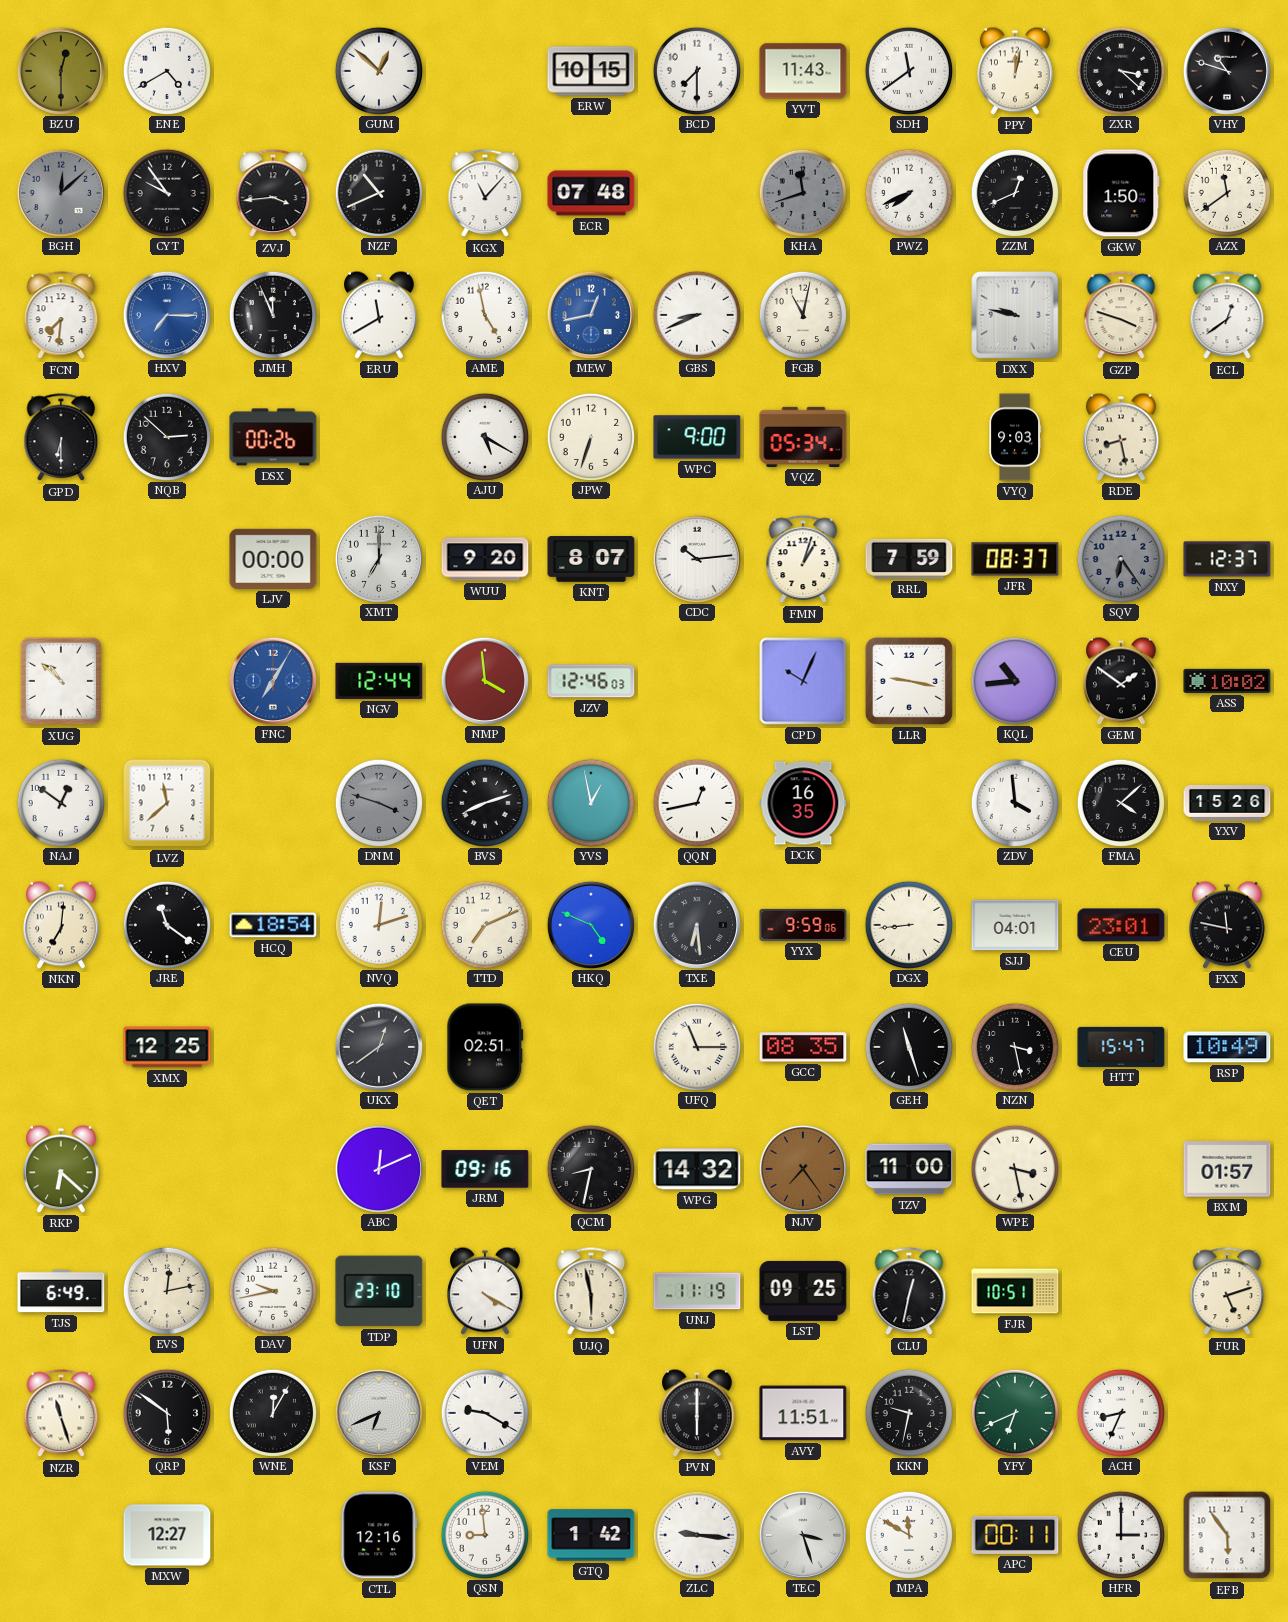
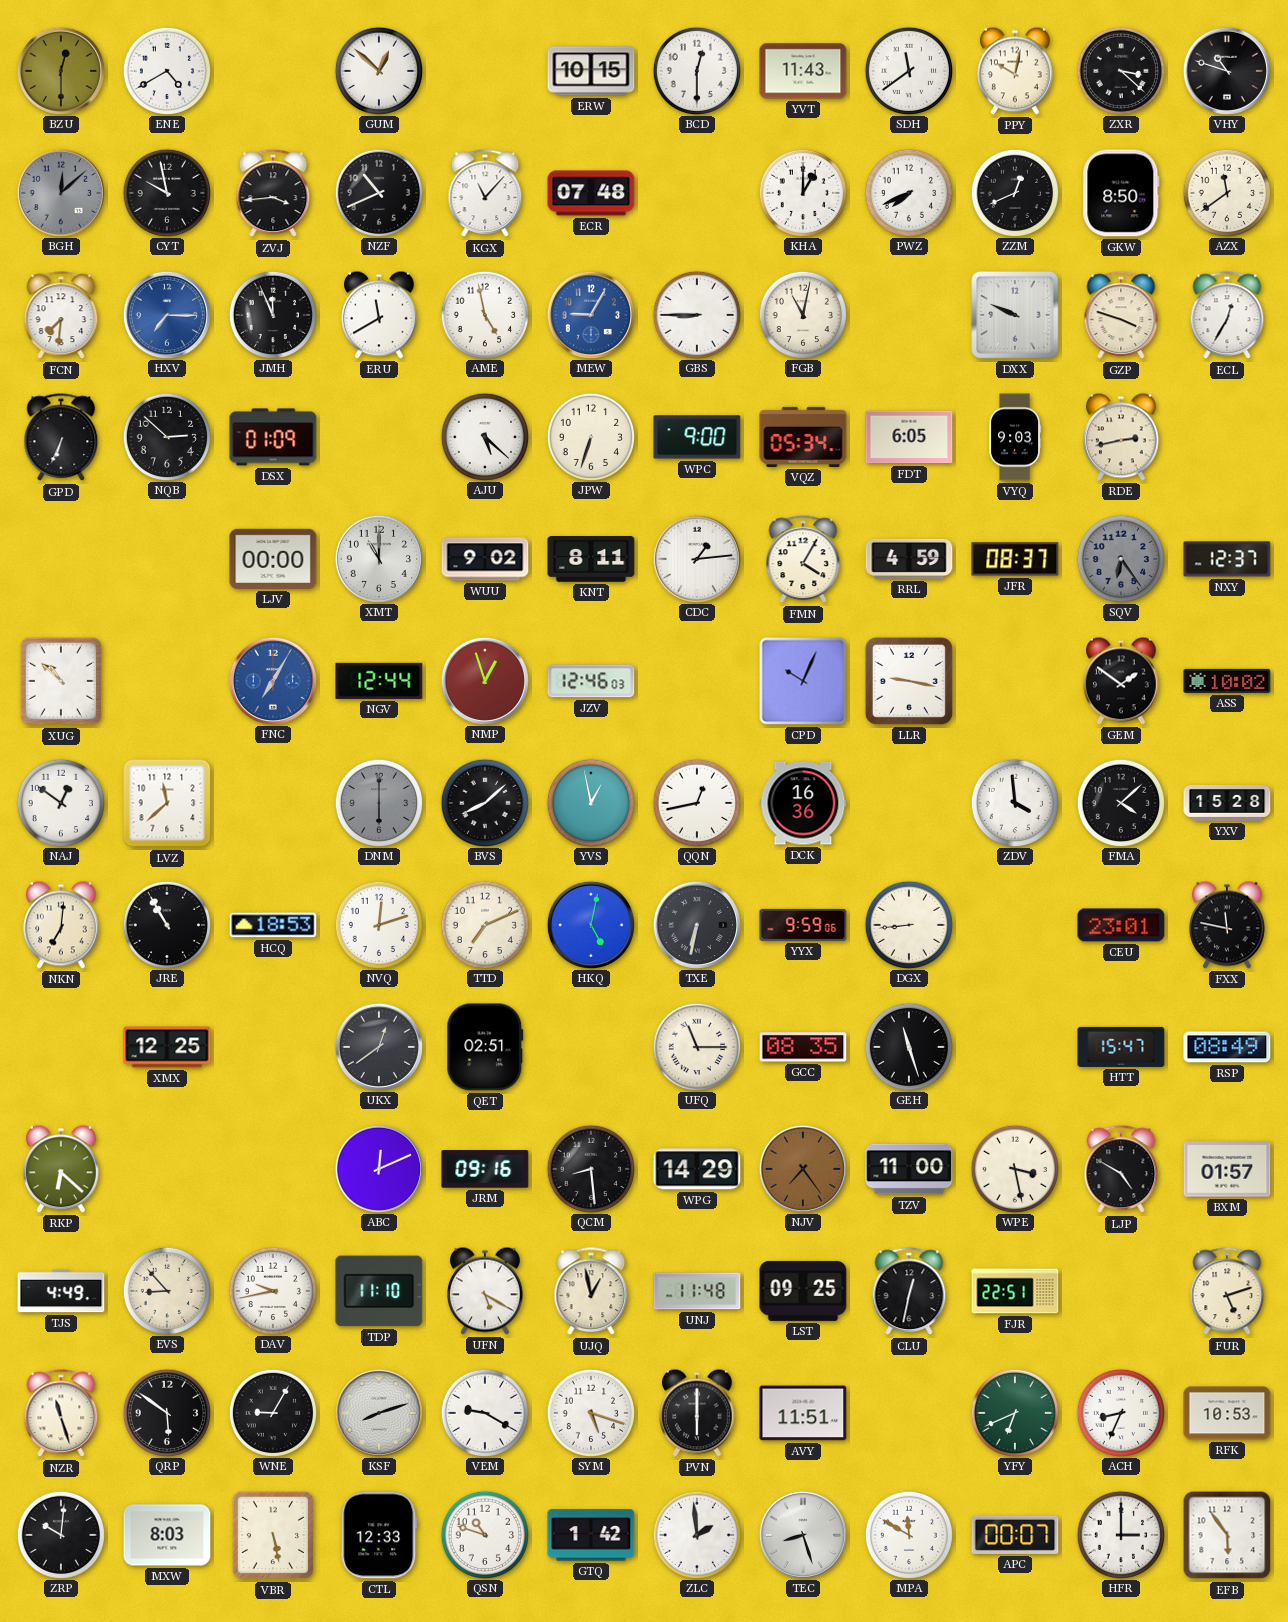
BCD: 7:30 -> 12:30
PPY: 12:02 -> 10:02
CYT: 9:54 -> 9:58
KHA: 11:42 -> 1:00
KHA dial: grey -> white
GKW: 1:50 -> 8:50
MEW: 12:43 -> 9:05
GBS: 8:41 -> 8:45
DXX: 9:47 -> 9:49
ECL: 12:39 -> 12:35
GPD: 6:30 -> 6:34
DSX: 00:26 -> 01:09
AJU: 5:20 -> 5:22
FDT: none -> 6:05
RDE: 8:28 -> 2:43
XMT: 7:00 -> 11:00
WUU: 9:20 -> 9:02
KNT: 8:07 -> 8:11
CDC: 10:14 -> 1:14
FMN: 1:03 -> 4:05
RRL: 7:59 -> 4:59
NMP: 3:59 -> 12:57
KQL: 10:44 -> none
DNM: 3:48 -> 6:00
BVS: 8:12 -> 8:08
DCK: 16:35 -> 16:36
YXV: 15:26 -> 15:28
JRE: 11:21 -> 10:55
HCQ: 18:54 -> 18:53
HKQ: 4:49 -> 5:02
TXE: 6:29 -> 6:32
SJJ: 04:01 -> none
NZN: 3:28 -> none
RSP: 10:49 -> 08:49
QCM: 8:32 -> 8:29
WPG: 14:32 -> 14:29
LJP: none -> 4:50
TJS: 6:49 -> 4:49
EVS: 12:13 -> 8:53
TDP: 23:10 -> 11:10
UFN: 4:20 -> 5:20
UJQ: 5:58 -> 12:58
UNJ: 11:19 -> 11:48
FJR: 10:51 -> 22:51
WNE: 12:05 -> 9:05
KSF: 6:41 -> 8:12
SYM: none -> 5:18
KKN: 9:32 -> none
RFK: none -> 10:53
ZRP: none -> 10:01
MXW: 12:27 -> 8:03
VBR: none -> 5:28
CTL: 12:16 -> 12:33
QSN: 8:59 -> 10:48
ZLC: 9:16 -> 1:59
TEC: 3:27 -> 8:27
APC: 00:11 -> 00:07
